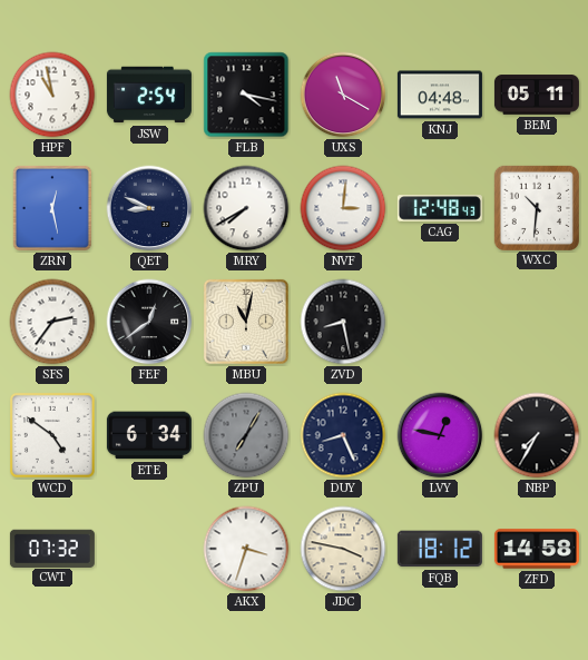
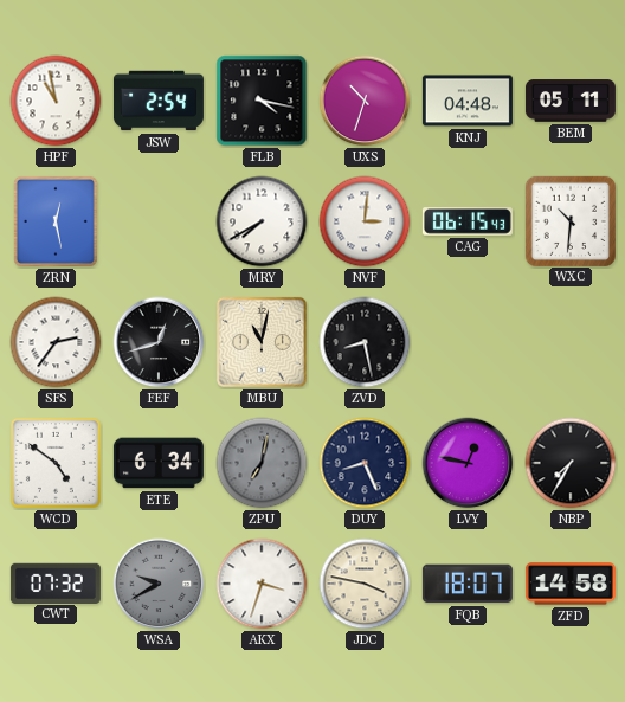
UXS: 11:20 -> 10:33
QET: 8:49 -> none
CAG: 12:48 -> 06:15
FEF: 12:39 -> 12:42
ZPU: 7:05 -> 7:02
WSA: none -> 9:40
FQB: 18:12 -> 18:07
